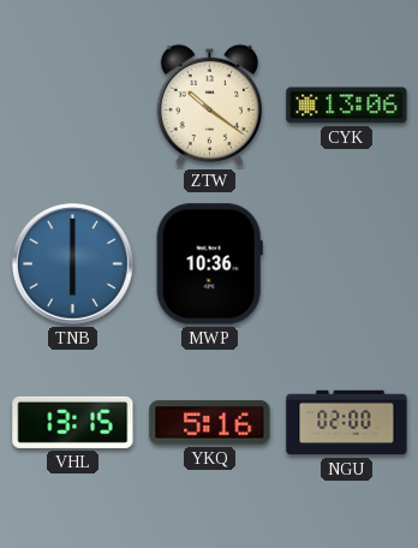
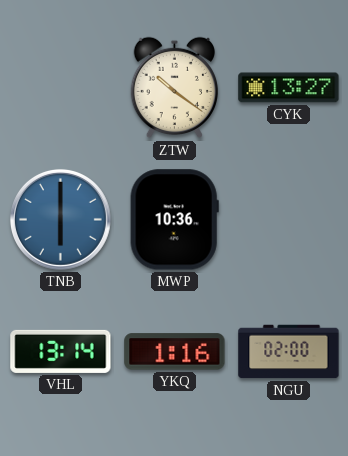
CYK: 13:06 -> 13:27
VHL: 13:15 -> 13:14
YKQ: 5:16 -> 1:16
